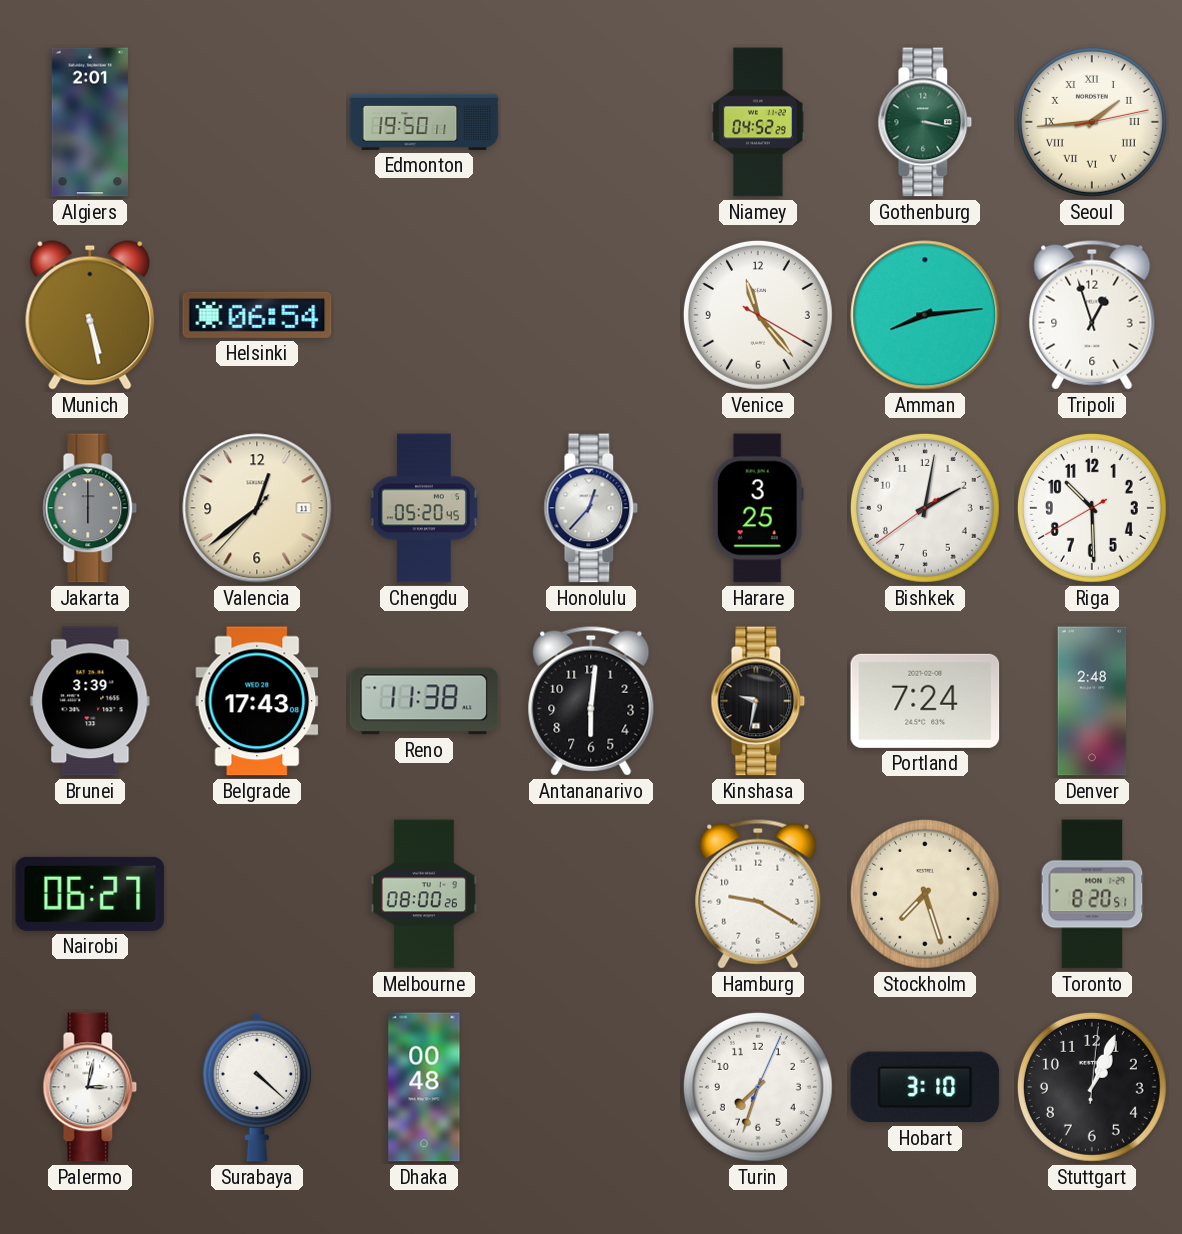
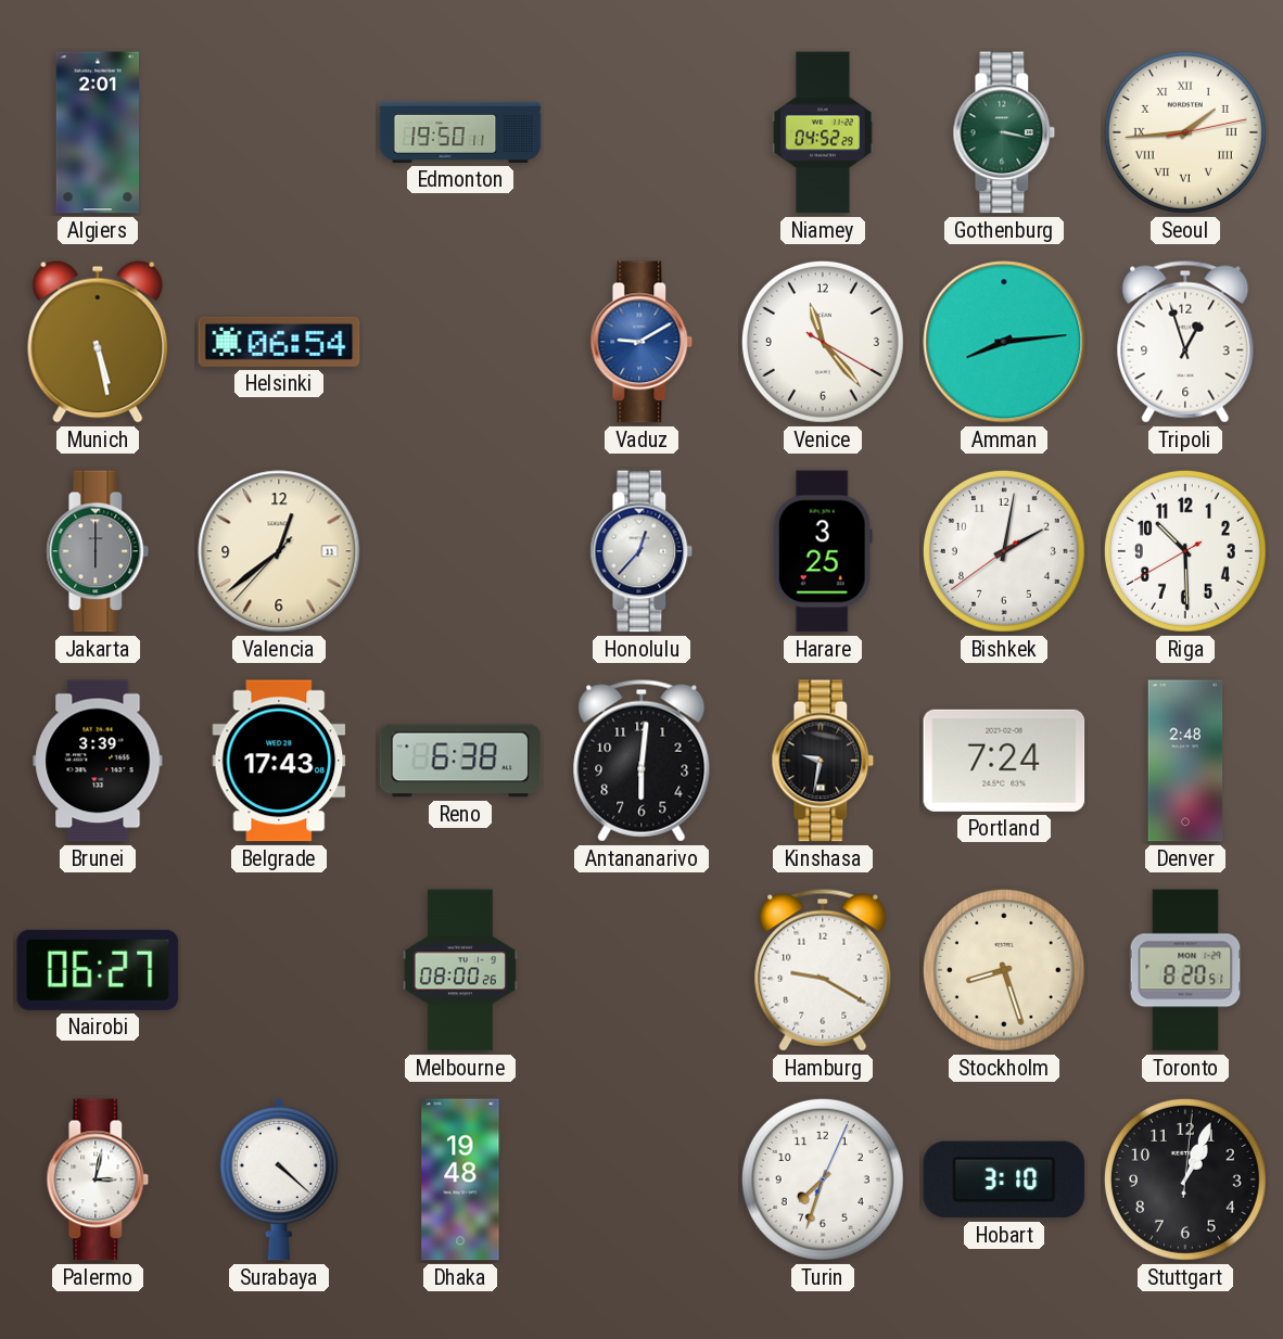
Vaduz: none -> 9:10
Chengdu: 05:20 -> none
Reno: 11:38 -> 6:38
Stockholm: 7:27 -> 8:27
Dhaka: 00:48 -> 19:48
